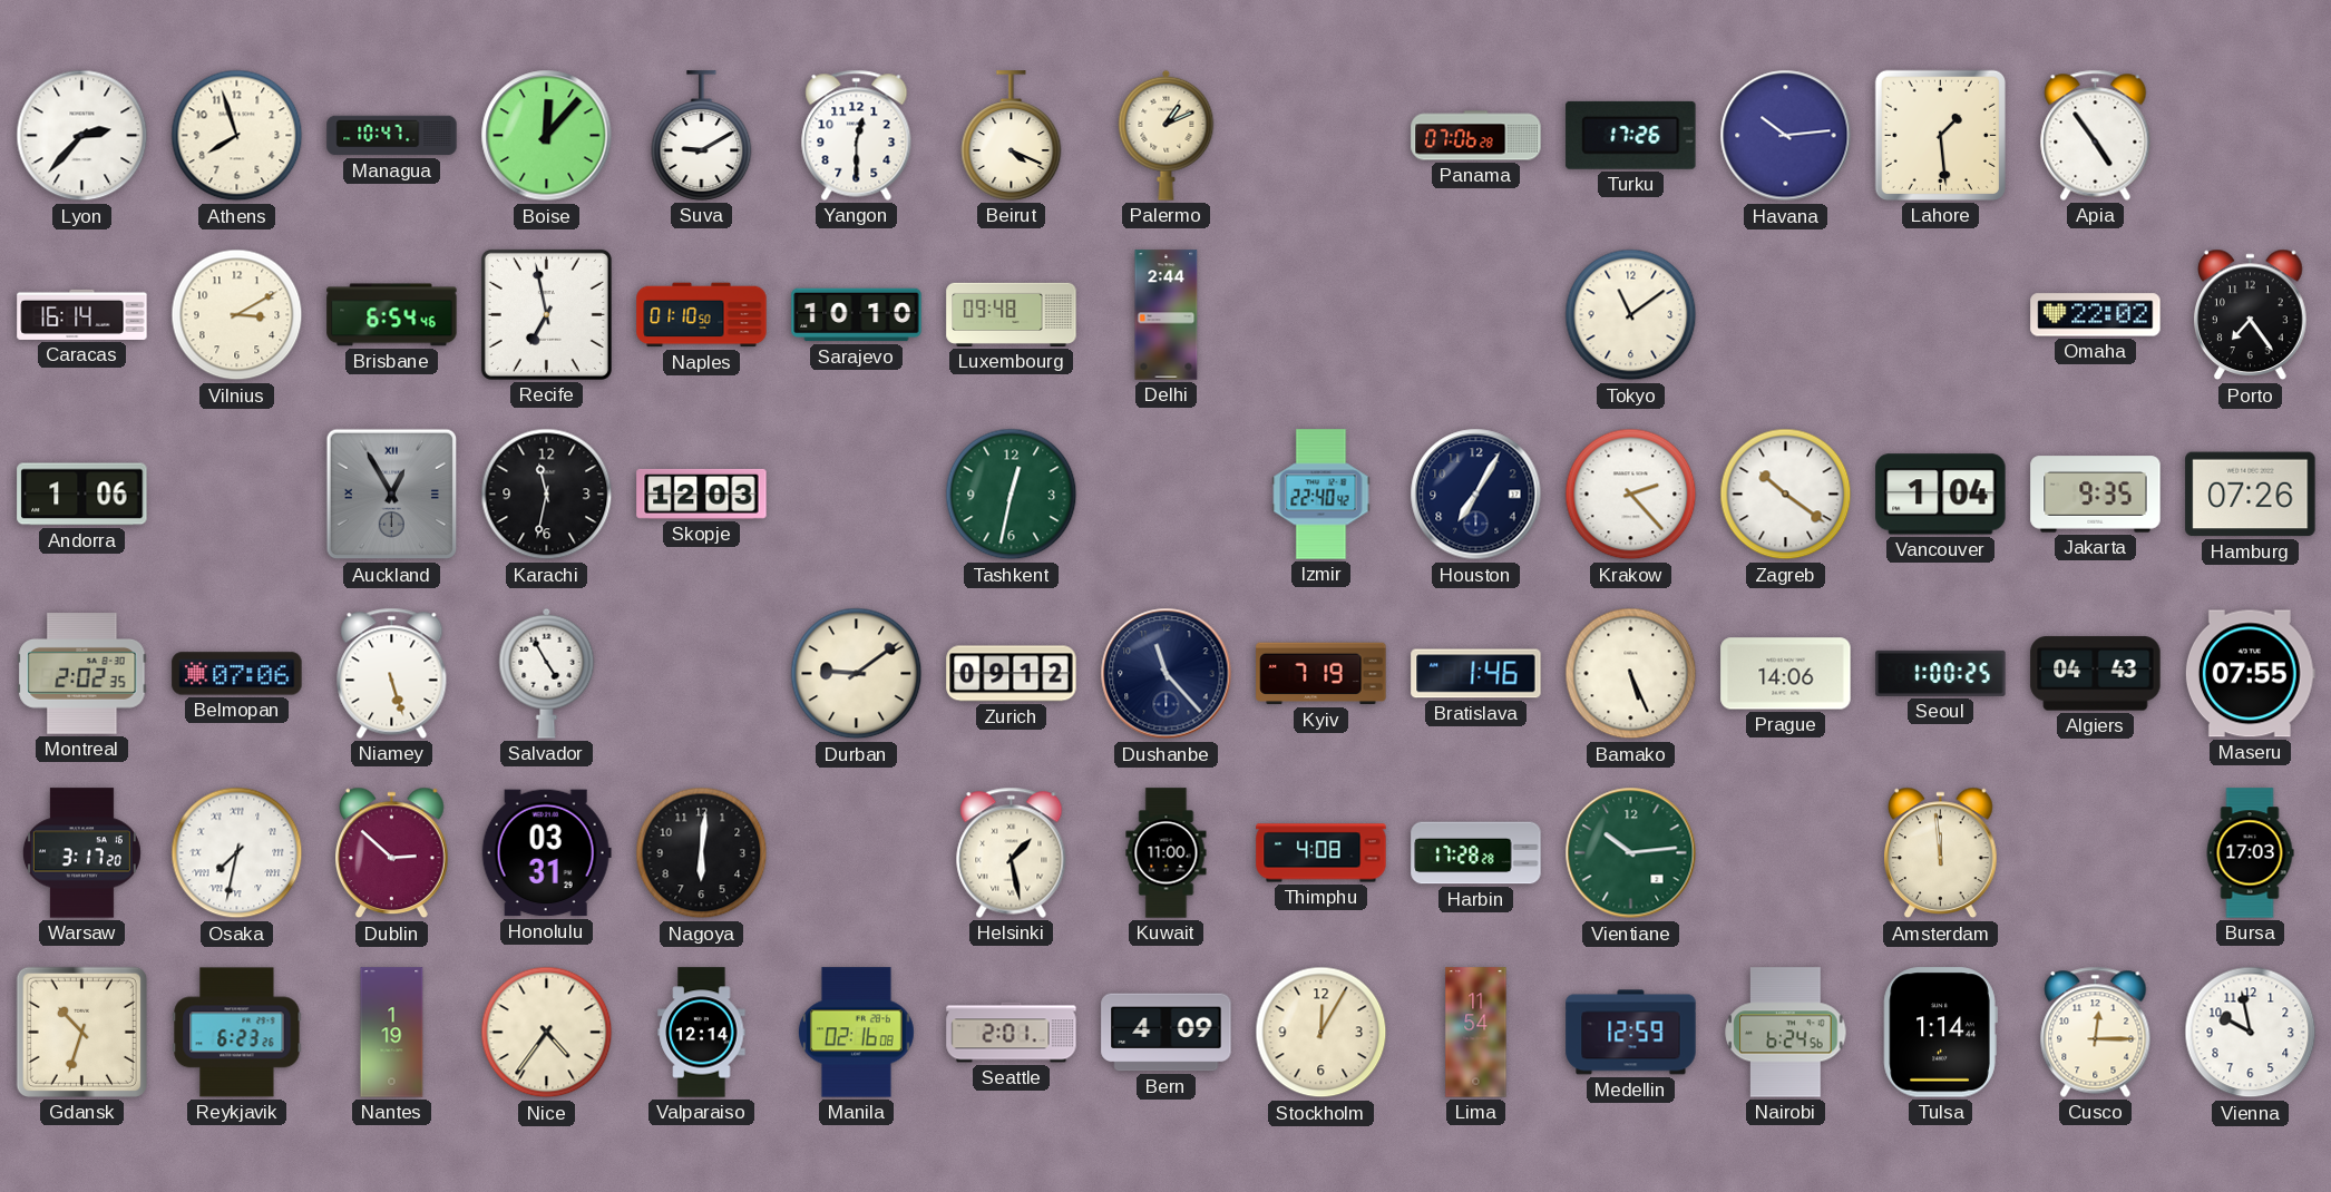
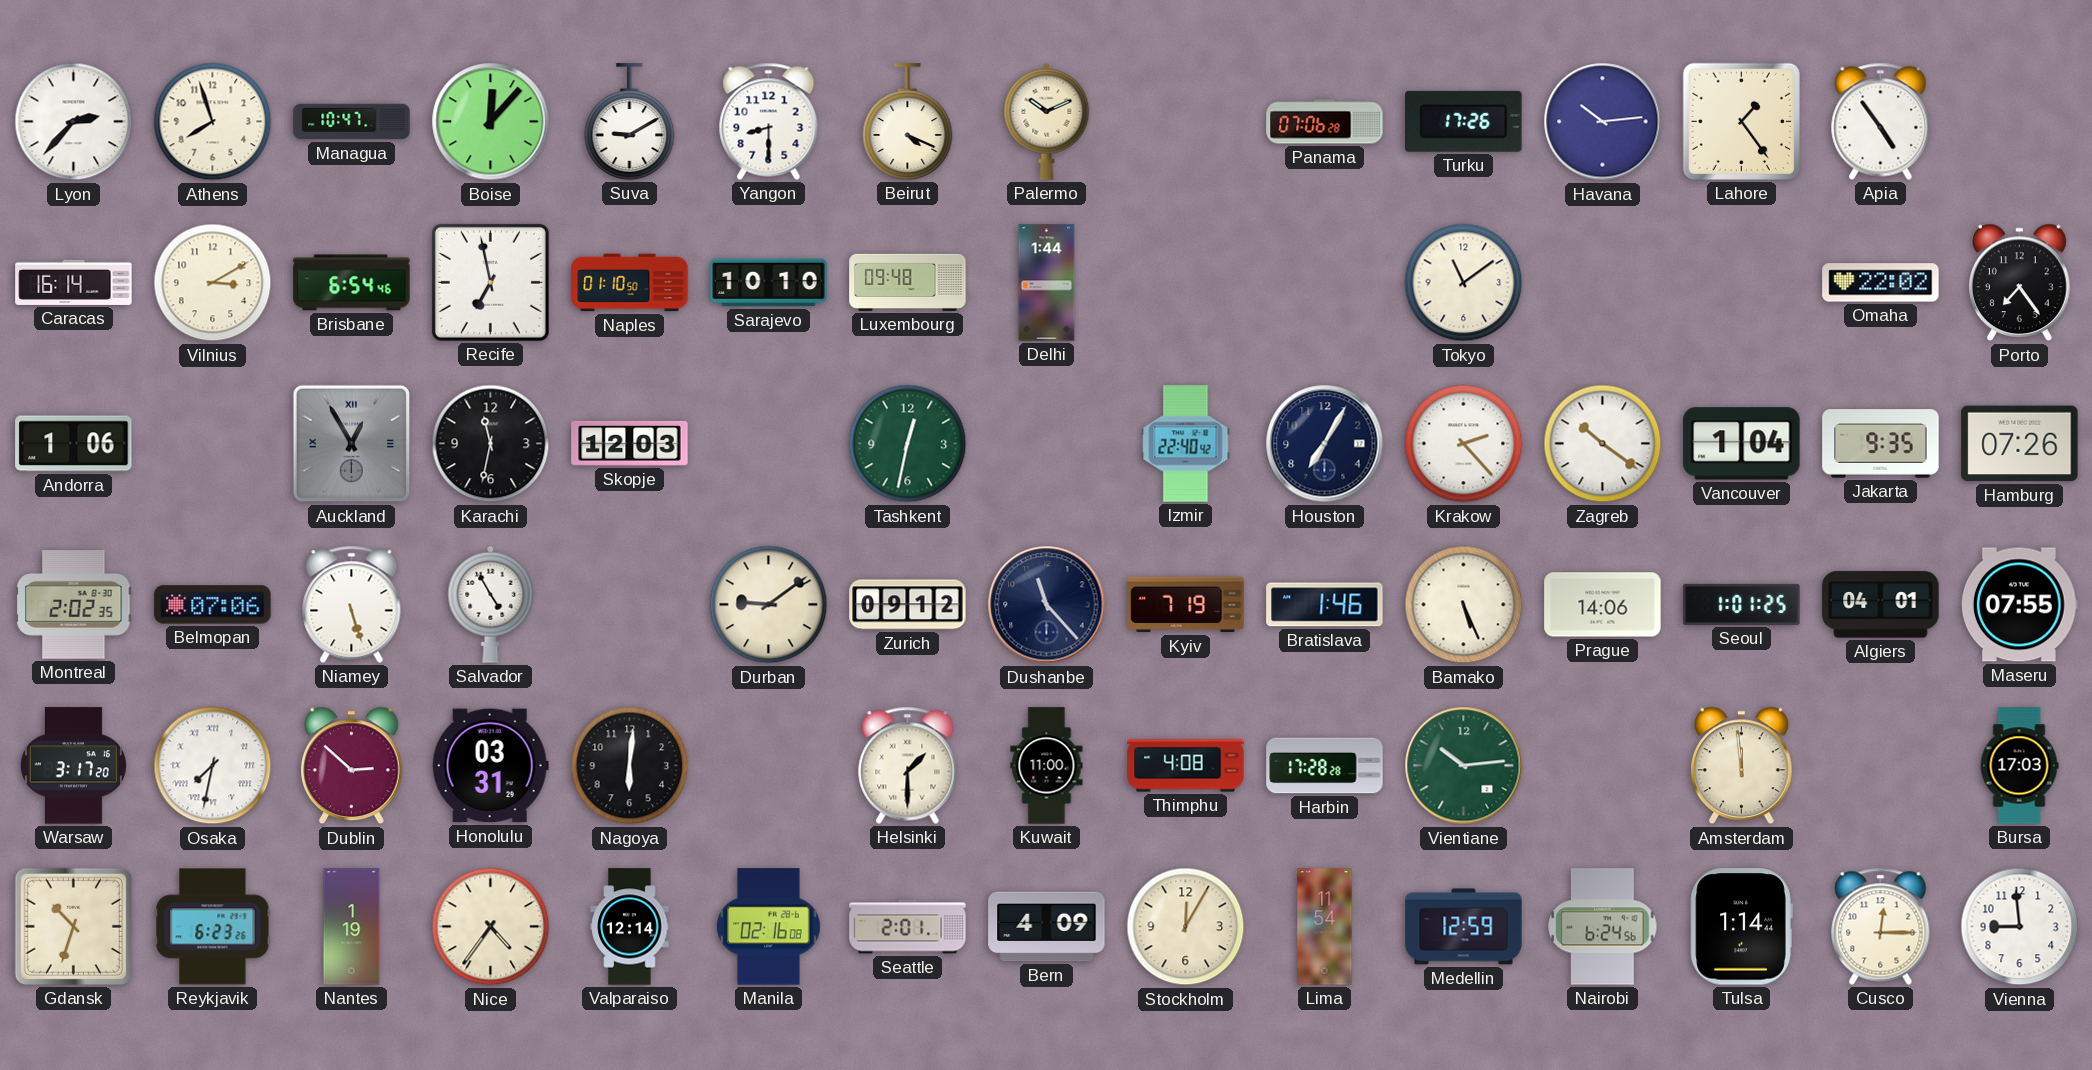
Yangon: 12:30 -> 8:30
Palermo: 1:11 -> 10:11
Lahore: 1:29 -> 1:24
Delhi: 2:44 -> 1:44
Seoul: 1:00 -> 1:01
Algiers: 04:43 -> 04:01
Helsinki: 1:28 -> 1:30
Vienna: 9:58 -> 8:59
